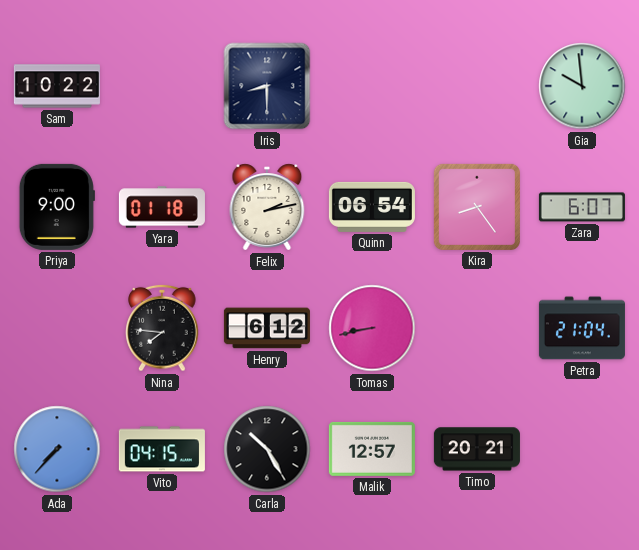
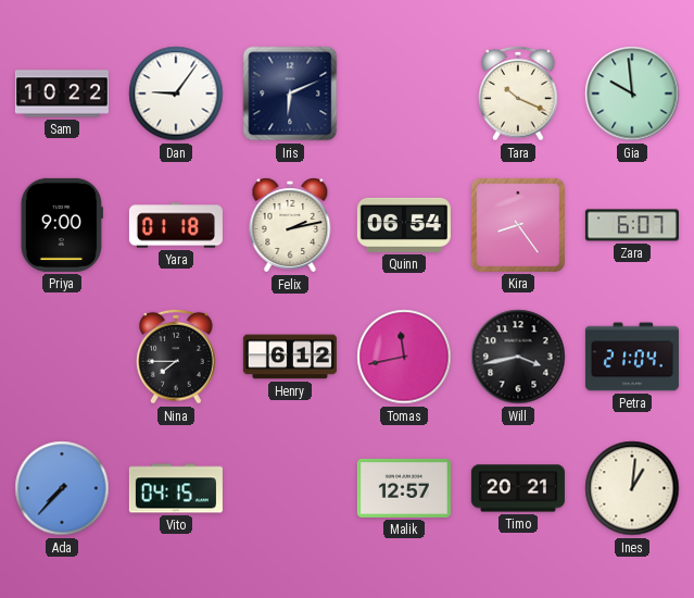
Dan: none -> 9:06
Iris: 8:30 -> 6:11
Tara: none -> 10:19
Nina: 7:46 -> 7:45
Tomas: 8:43 -> 11:43
Will: none -> 3:43
Carla: 10:25 -> none
Ines: none -> 1:01
